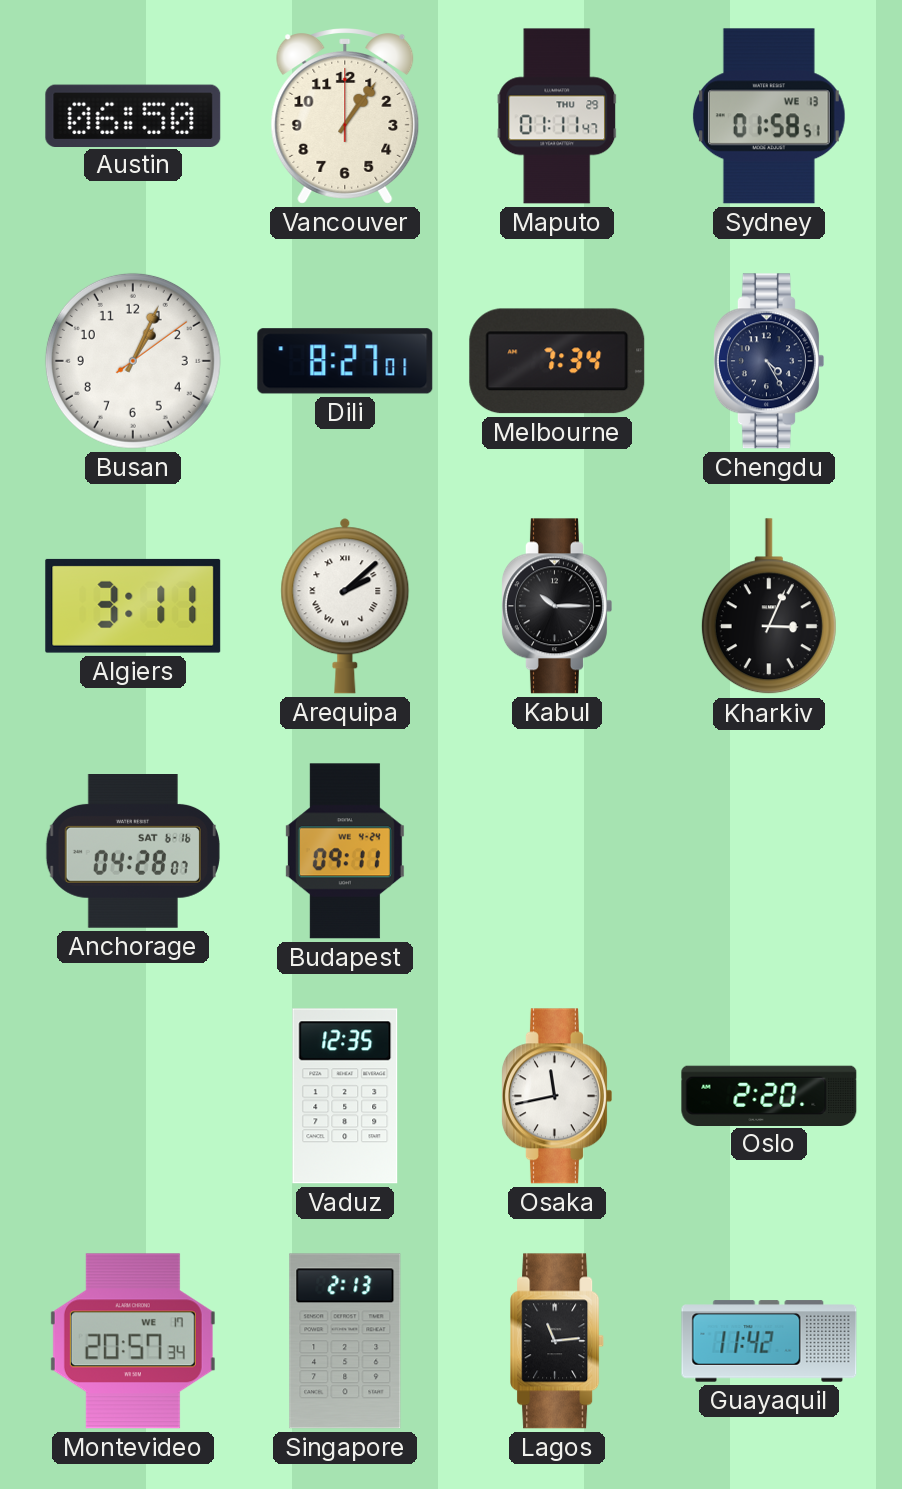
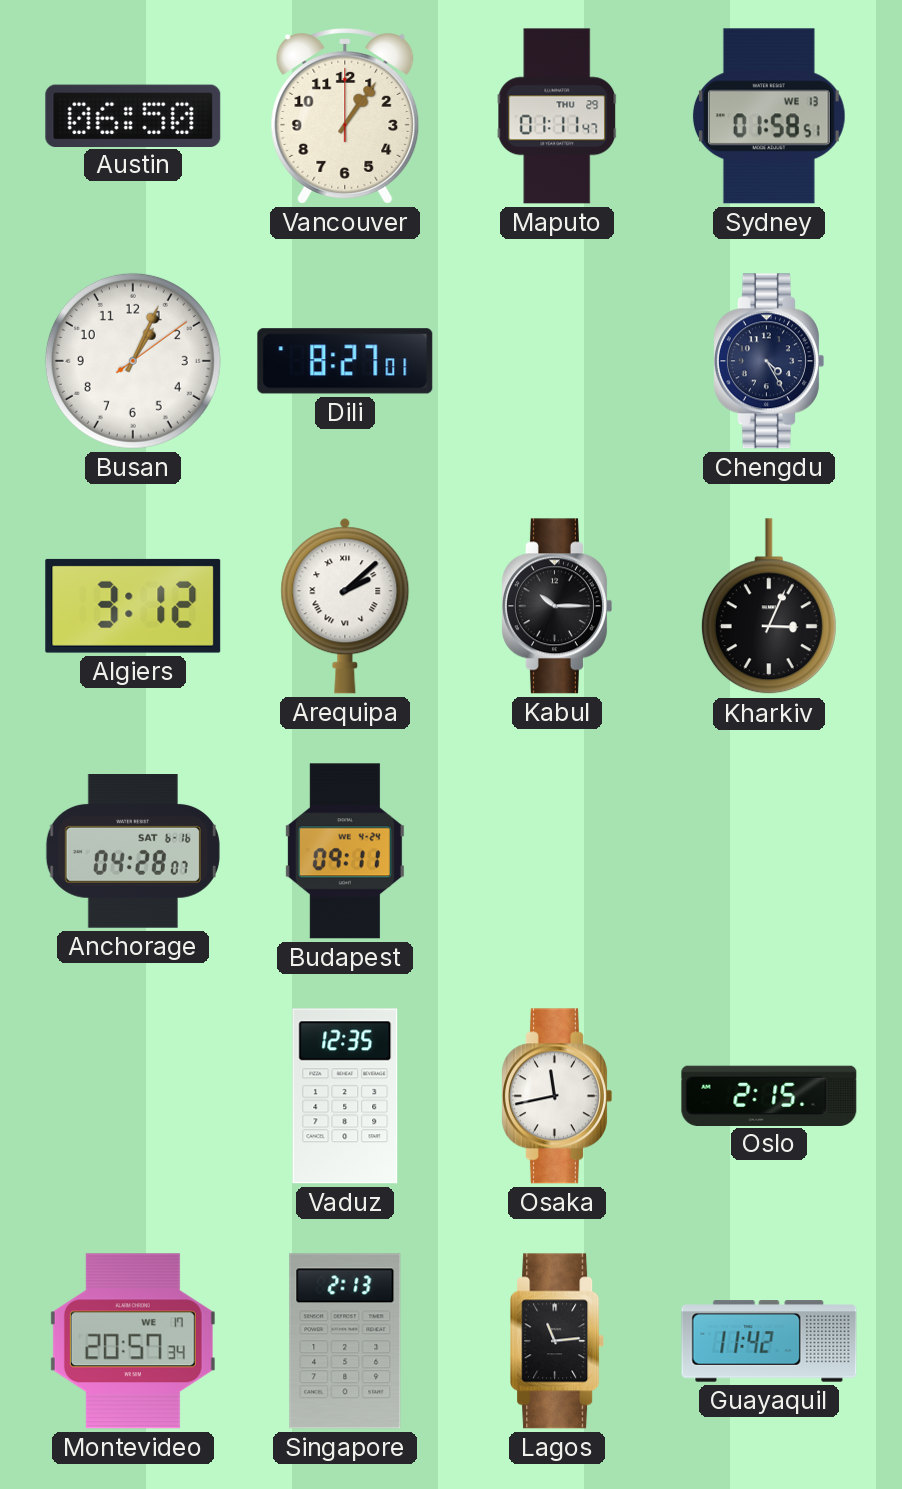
Melbourne: 7:34 -> none
Algiers: 3:11 -> 3:12
Oslo: 2:20 -> 2:15
